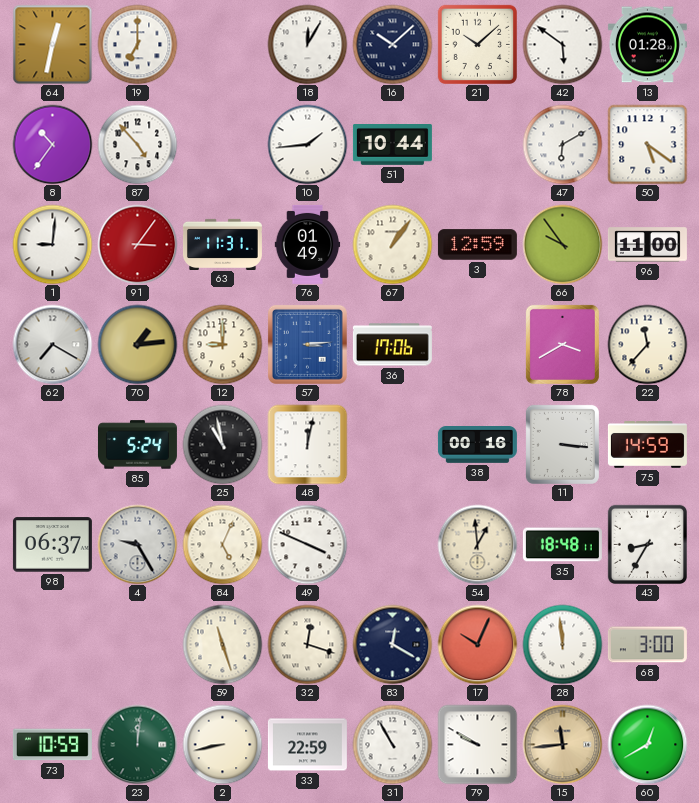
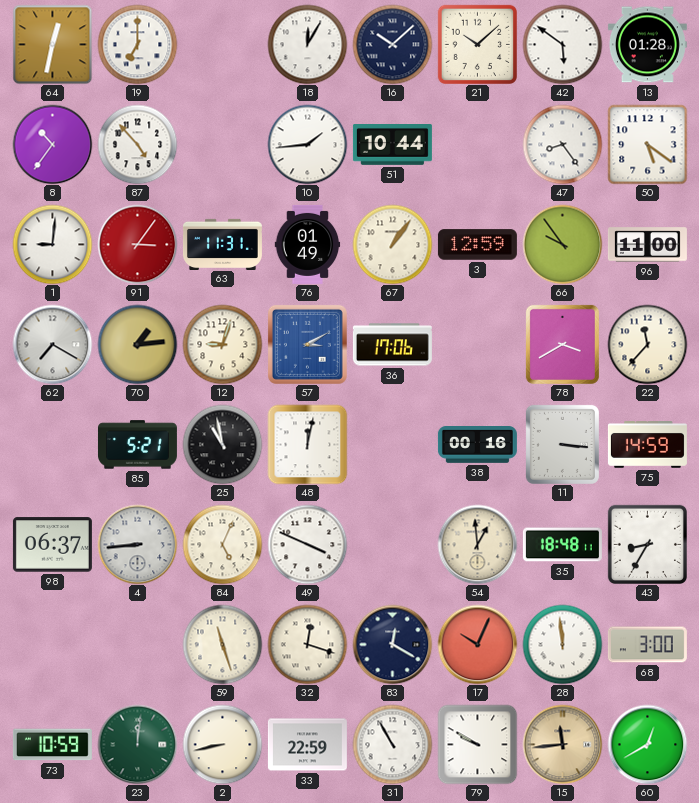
47: 6:10 -> 8:24
12: 9:00 -> 9:03
57: 3:14 -> 3:10
85: 5:24 -> 5:21
4: 9:25 -> 8:44
